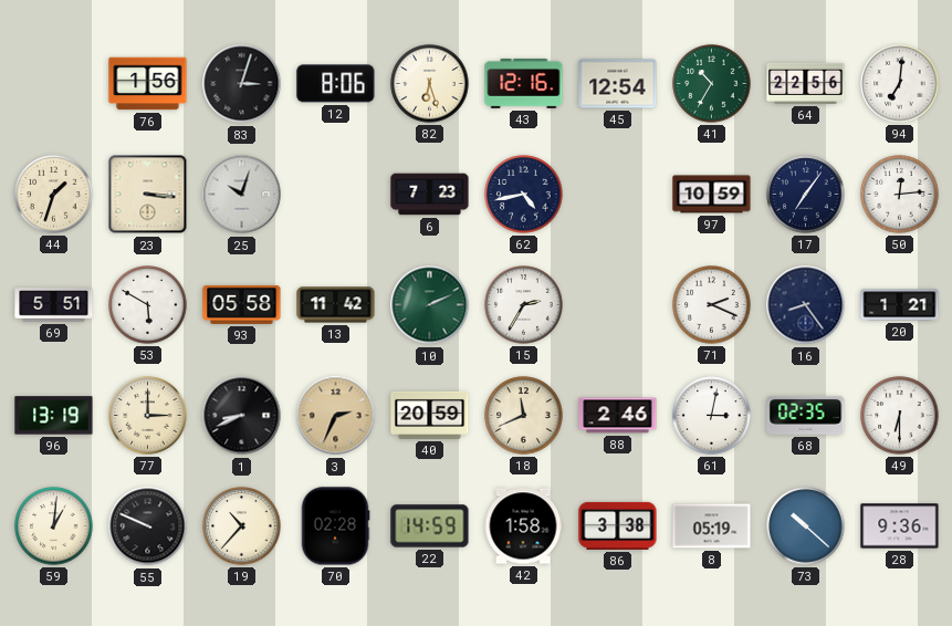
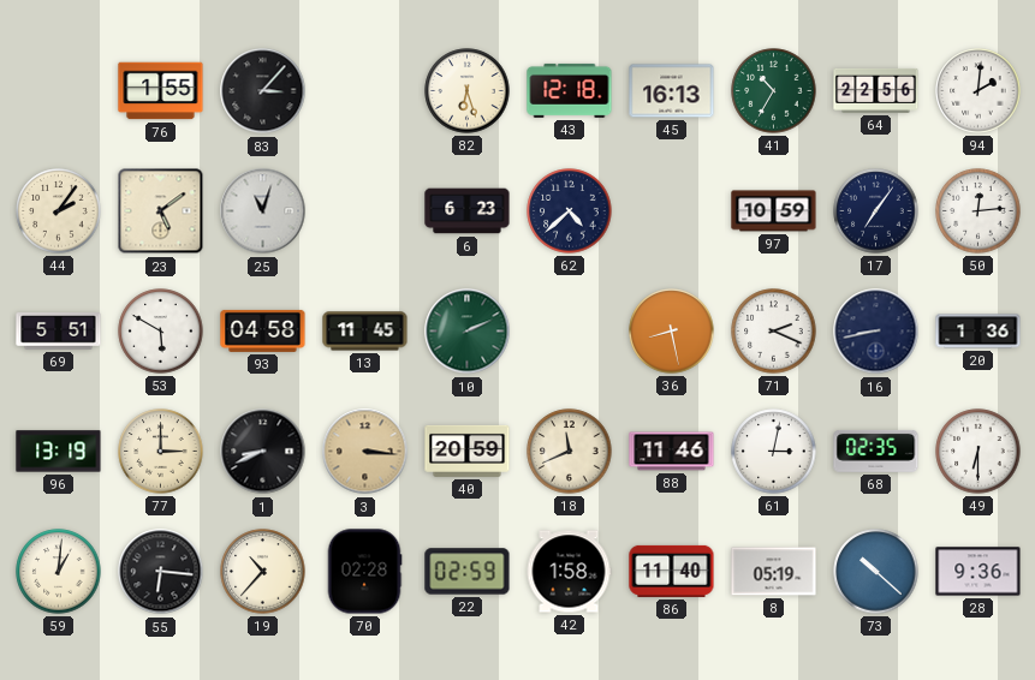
76: 1:56 -> 1:55
83: 3:03 -> 3:07
12: 8:06 -> none
43: 12:16 -> 12:18
45: 12:54 -> 16:13
94: 7:01 -> 2:01
44: 1:33 -> 2:06
23: 3:16 -> 5:09
25: 10:03 -> 11:03
6: 7:23 -> 6:23
62: 4:43 -> 4:38
93: 05:58 -> 04:58
13: 11:42 -> 11:45
15: 2:35 -> none
36: none -> 8:28
16: 8:24 -> 8:43
20: 1:21 -> 1:36
3: 2:34 -> 3:16
88: 2:46 -> 11:46
55: 9:49 -> 6:16
22: 14:59 -> 02:59
86: 3:38 -> 11:40
